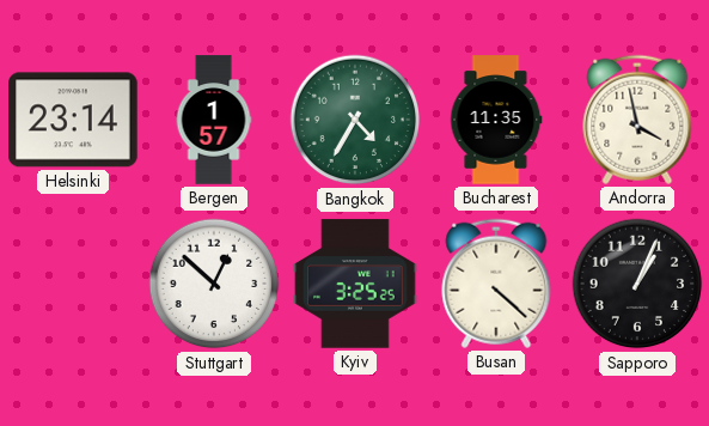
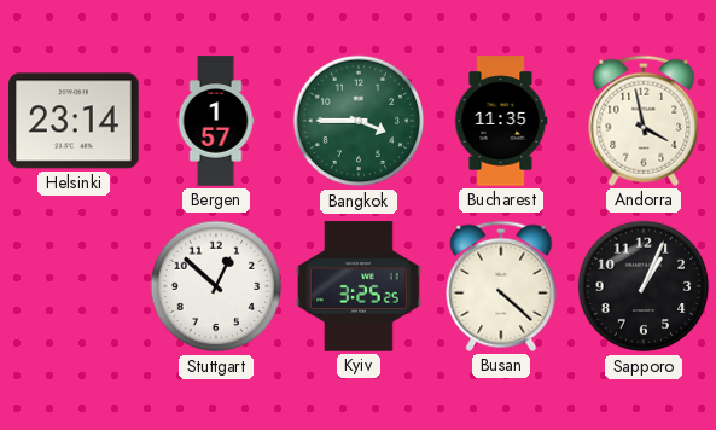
Bangkok: 4:35 -> 3:45
